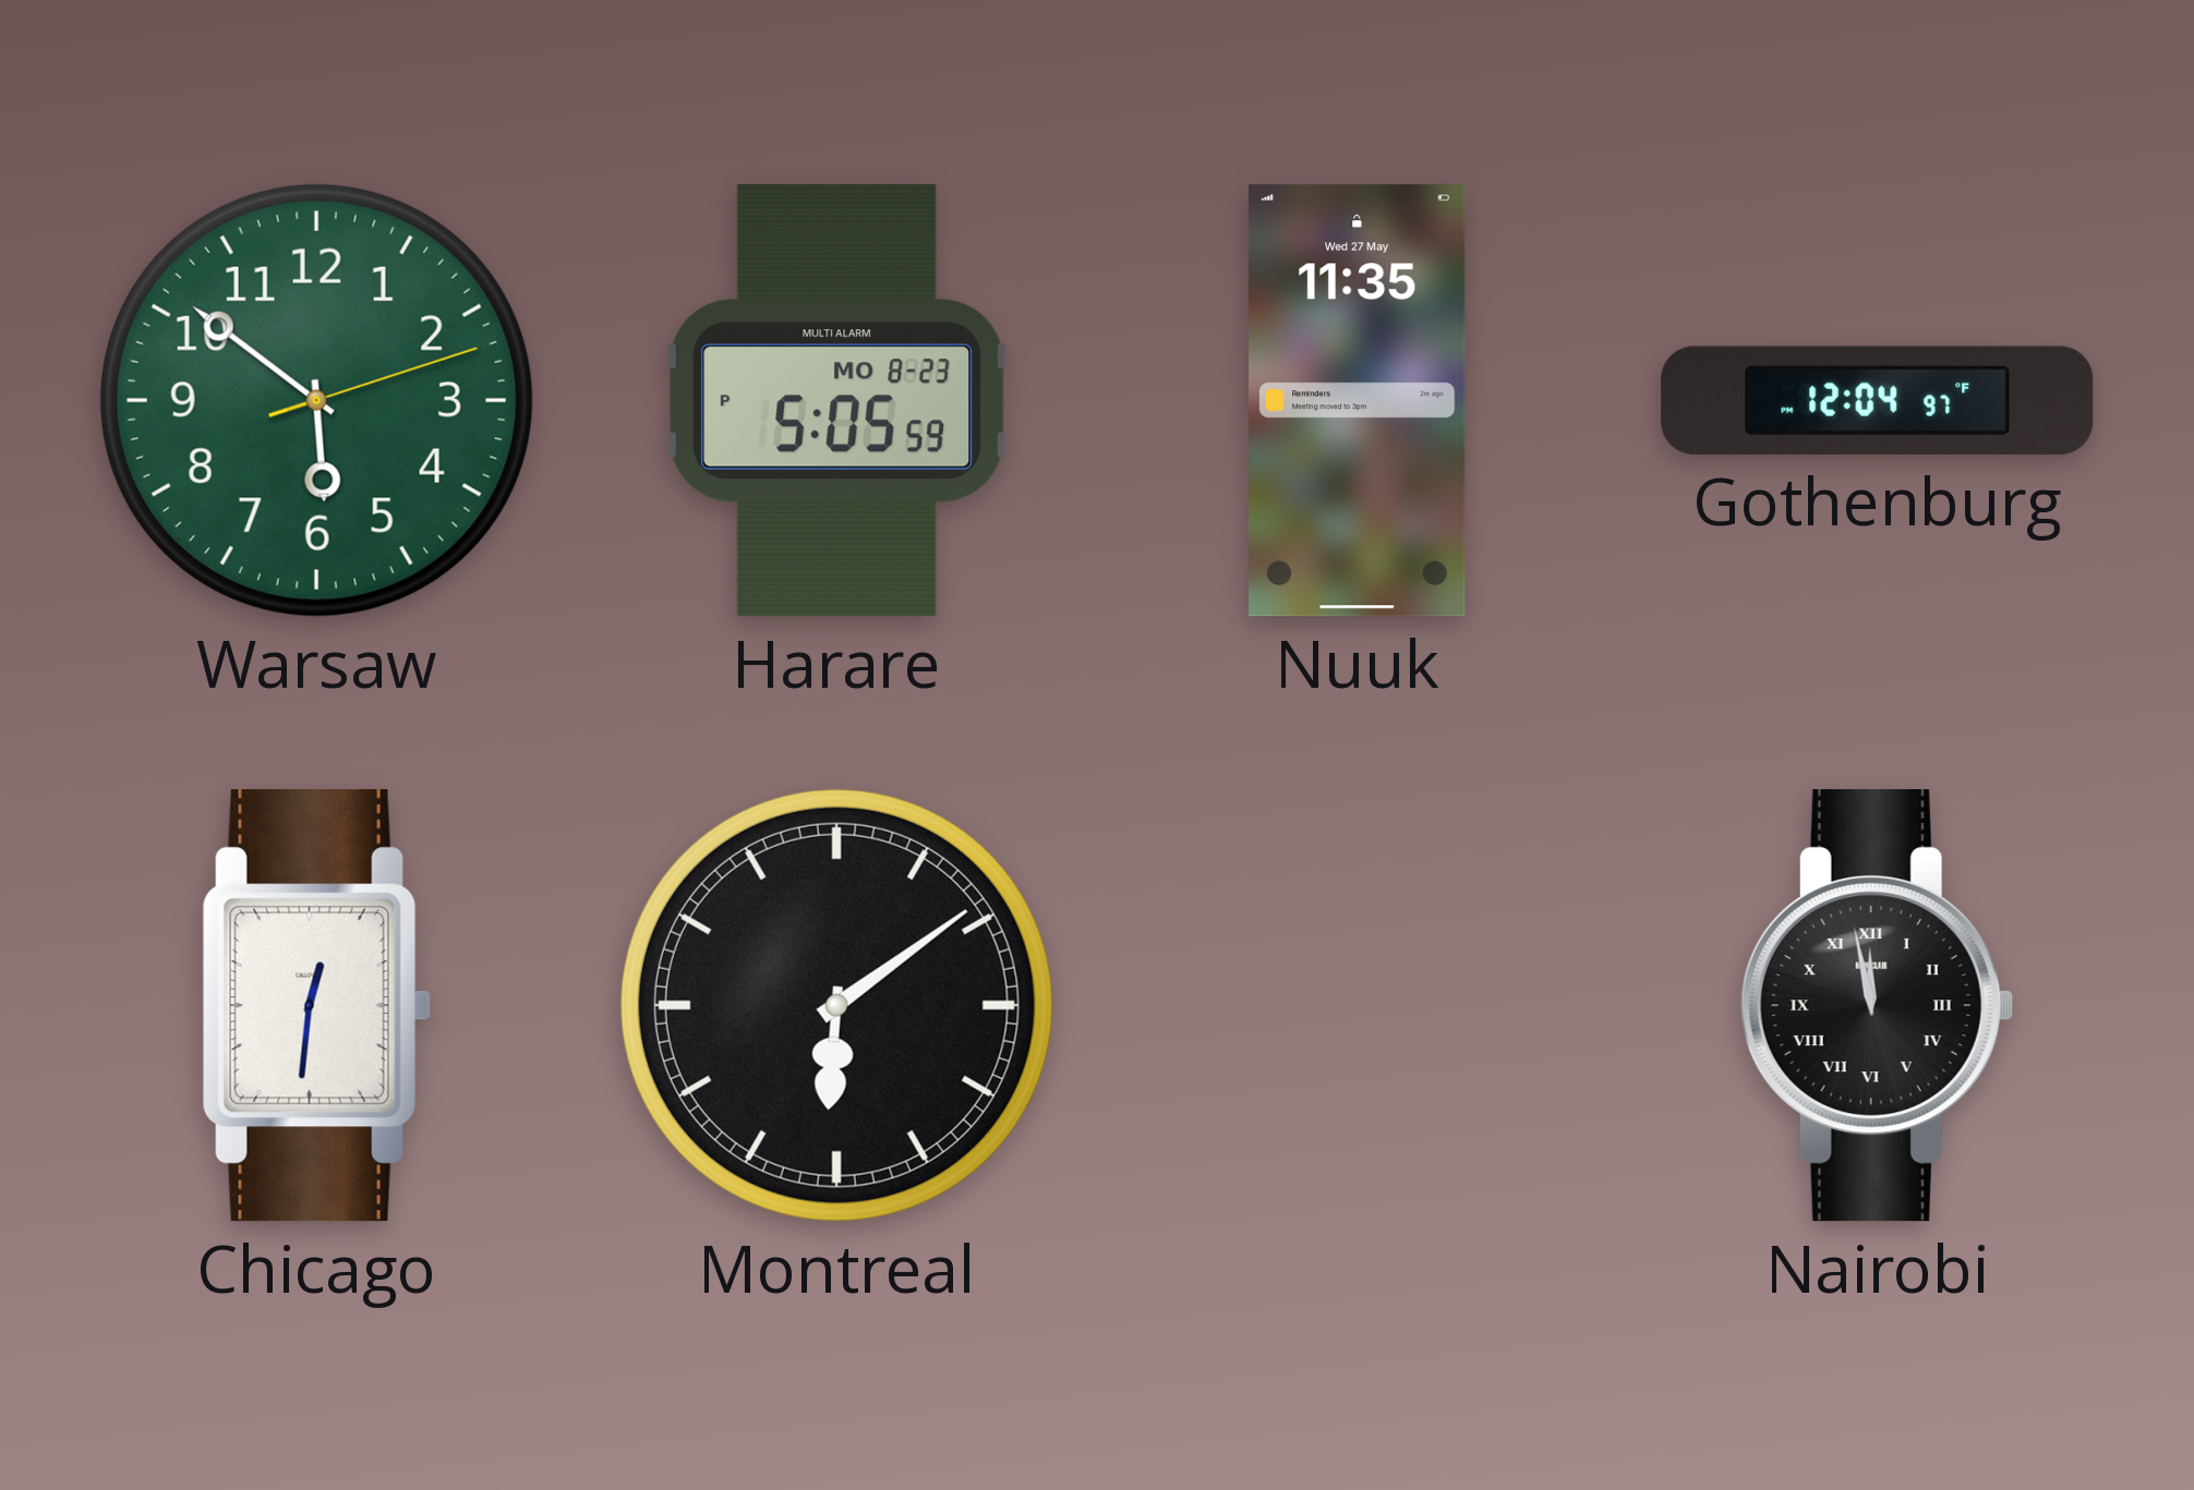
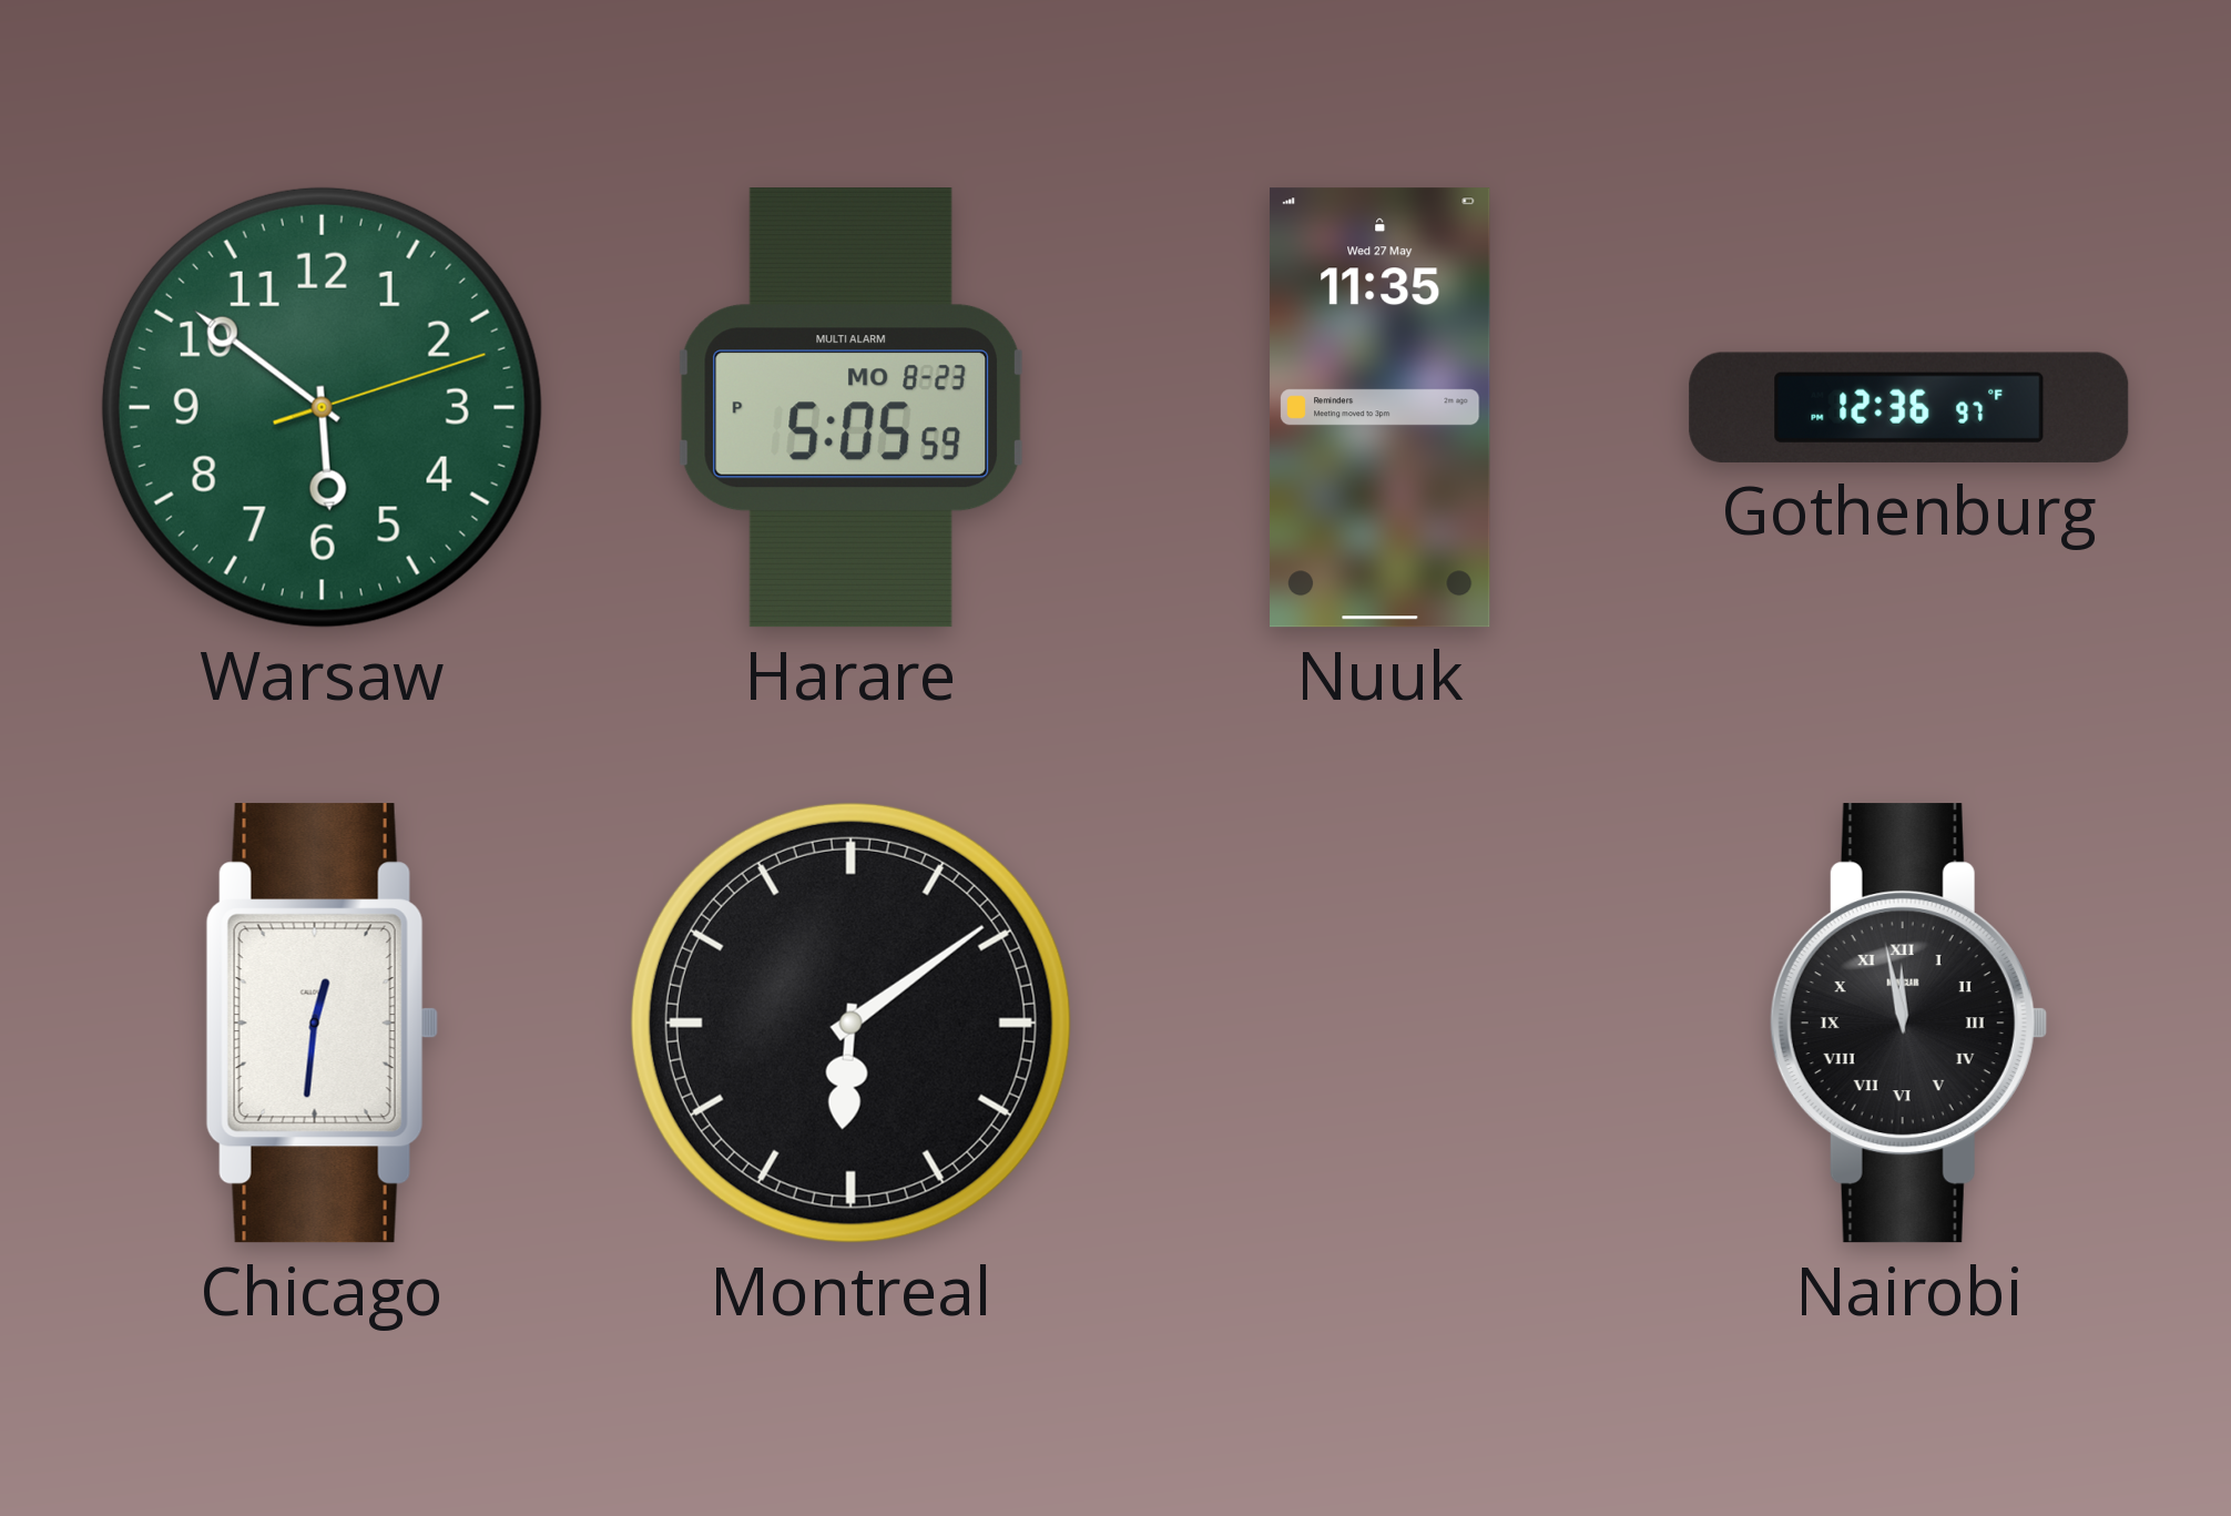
Gothenburg: 12:04 -> 12:36
